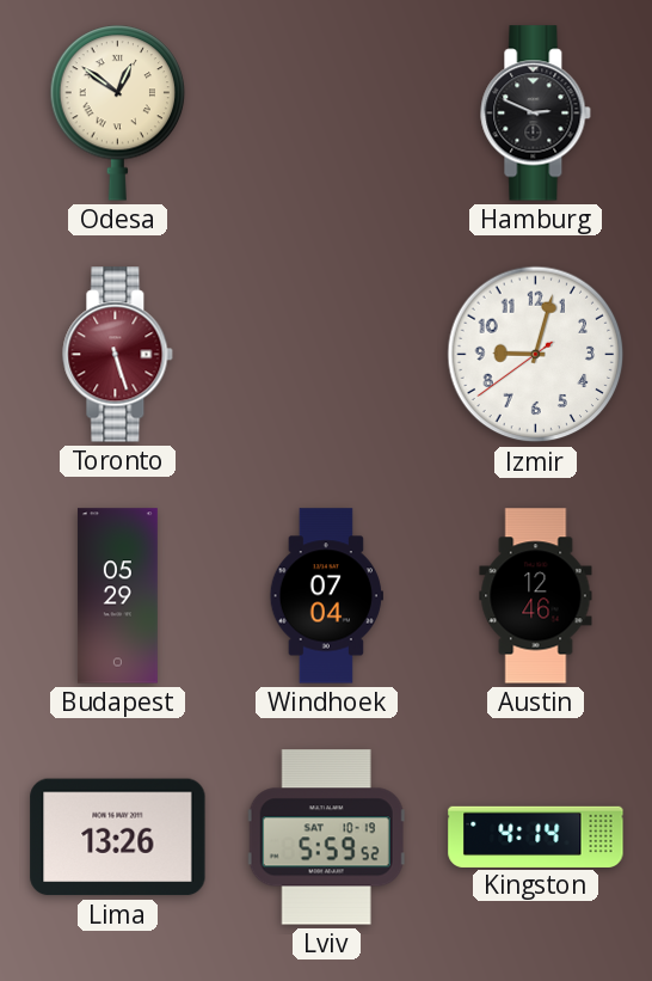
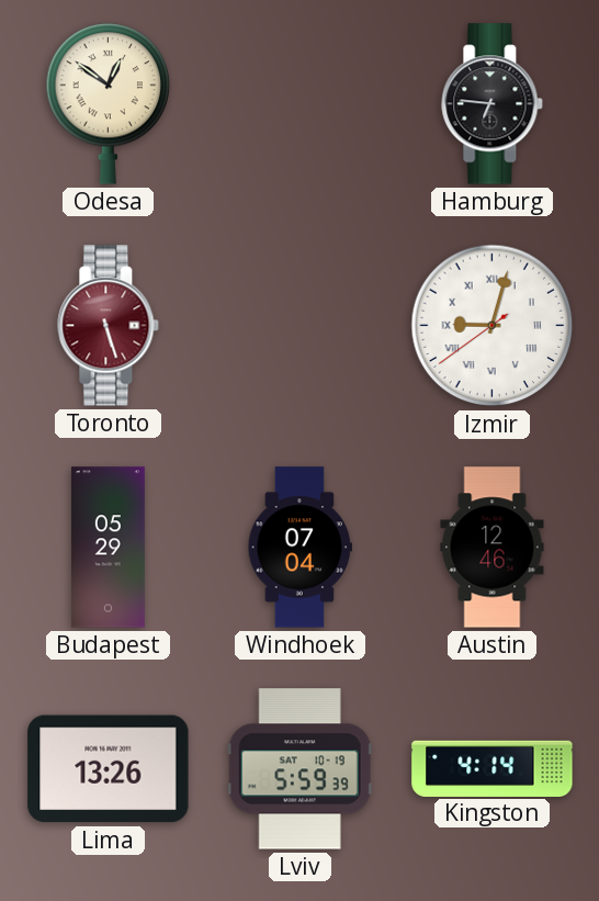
Hamburg: 2:49 -> 6:46
Izmir numerals: Arabic -> Roman
Lviv: 5:59:52 -> 5:59:39
